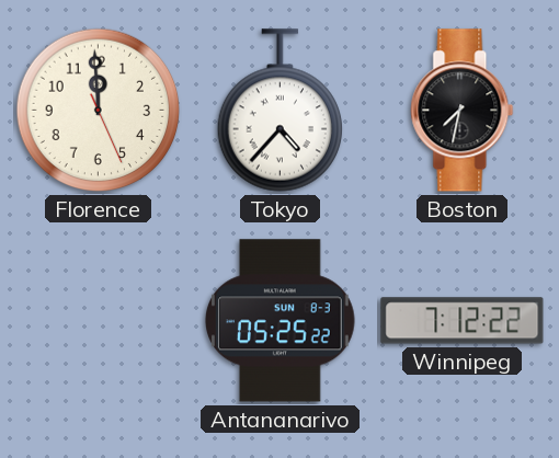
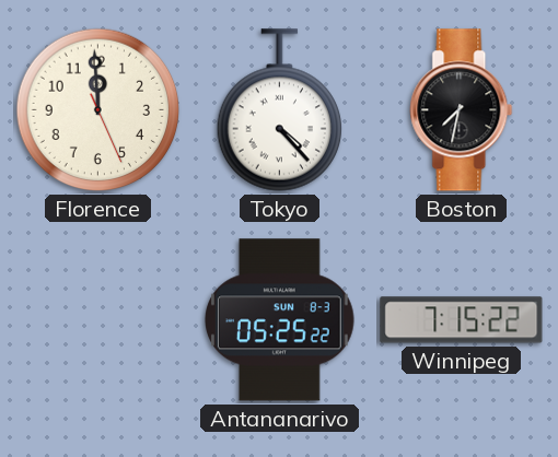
Tokyo: 4:37 -> 4:23
Winnipeg: 7:12 -> 7:15
